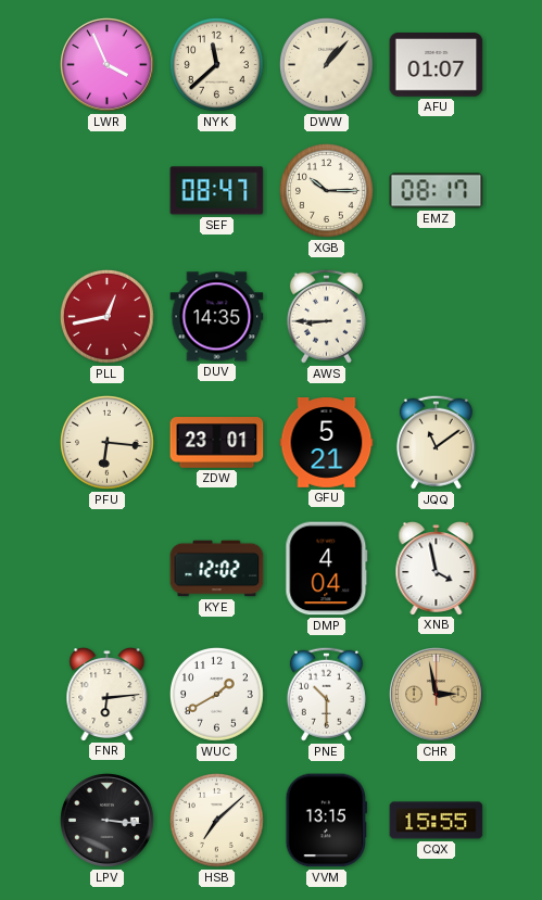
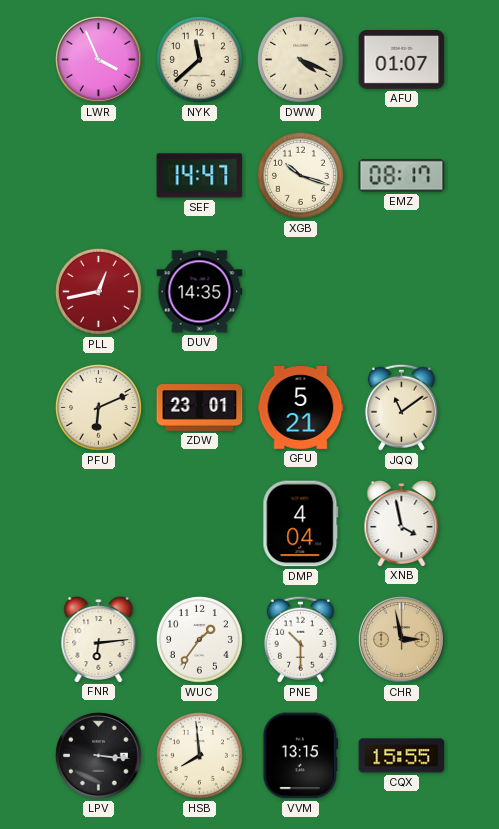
DWW: 1:07 -> 4:19
SEF: 08:47 -> 14:47
XGB: 10:15 -> 10:18
AWS: 8:45 -> none
PFU: 6:16 -> 6:11
KYE: 12:02 -> none
WUC: 1:40 -> 1:36
HSB: 7:08 -> 7:59
